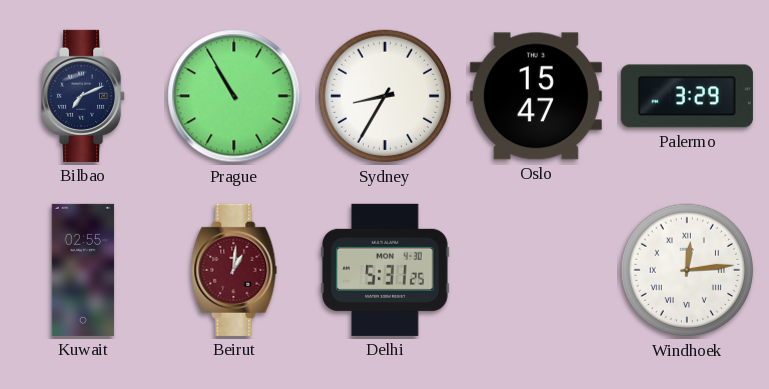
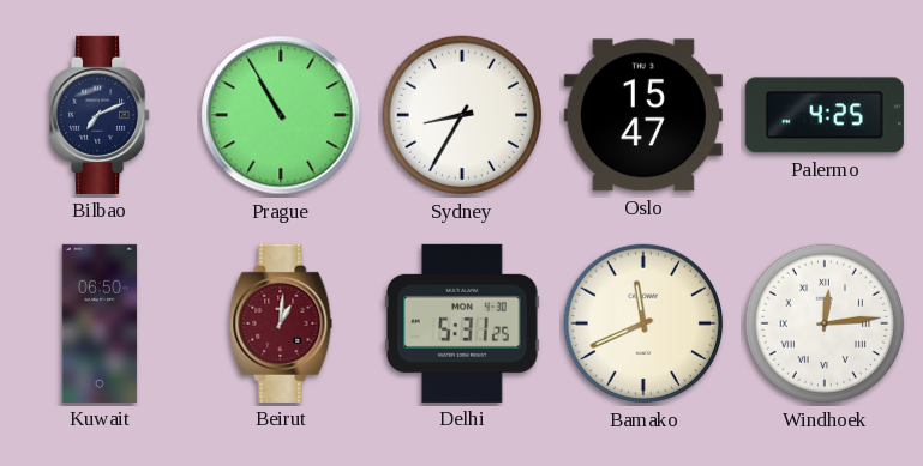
Palermo: 3:29 -> 4:25
Kuwait: 02:55 -> 06:50
Bamako: none -> 11:41
